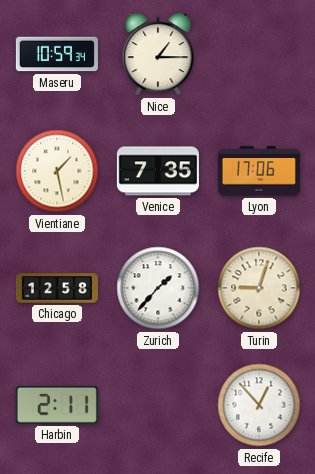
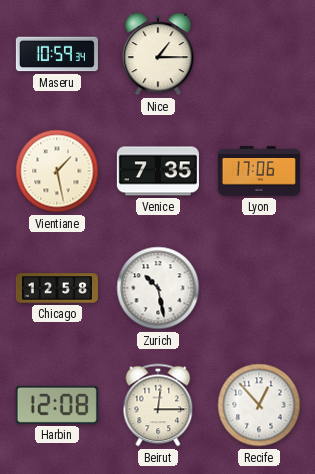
Zurich: 1:37 -> 10:28
Turin: 9:03 -> none
Harbin: 2:11 -> 12:08
Beirut: none -> 12:15
